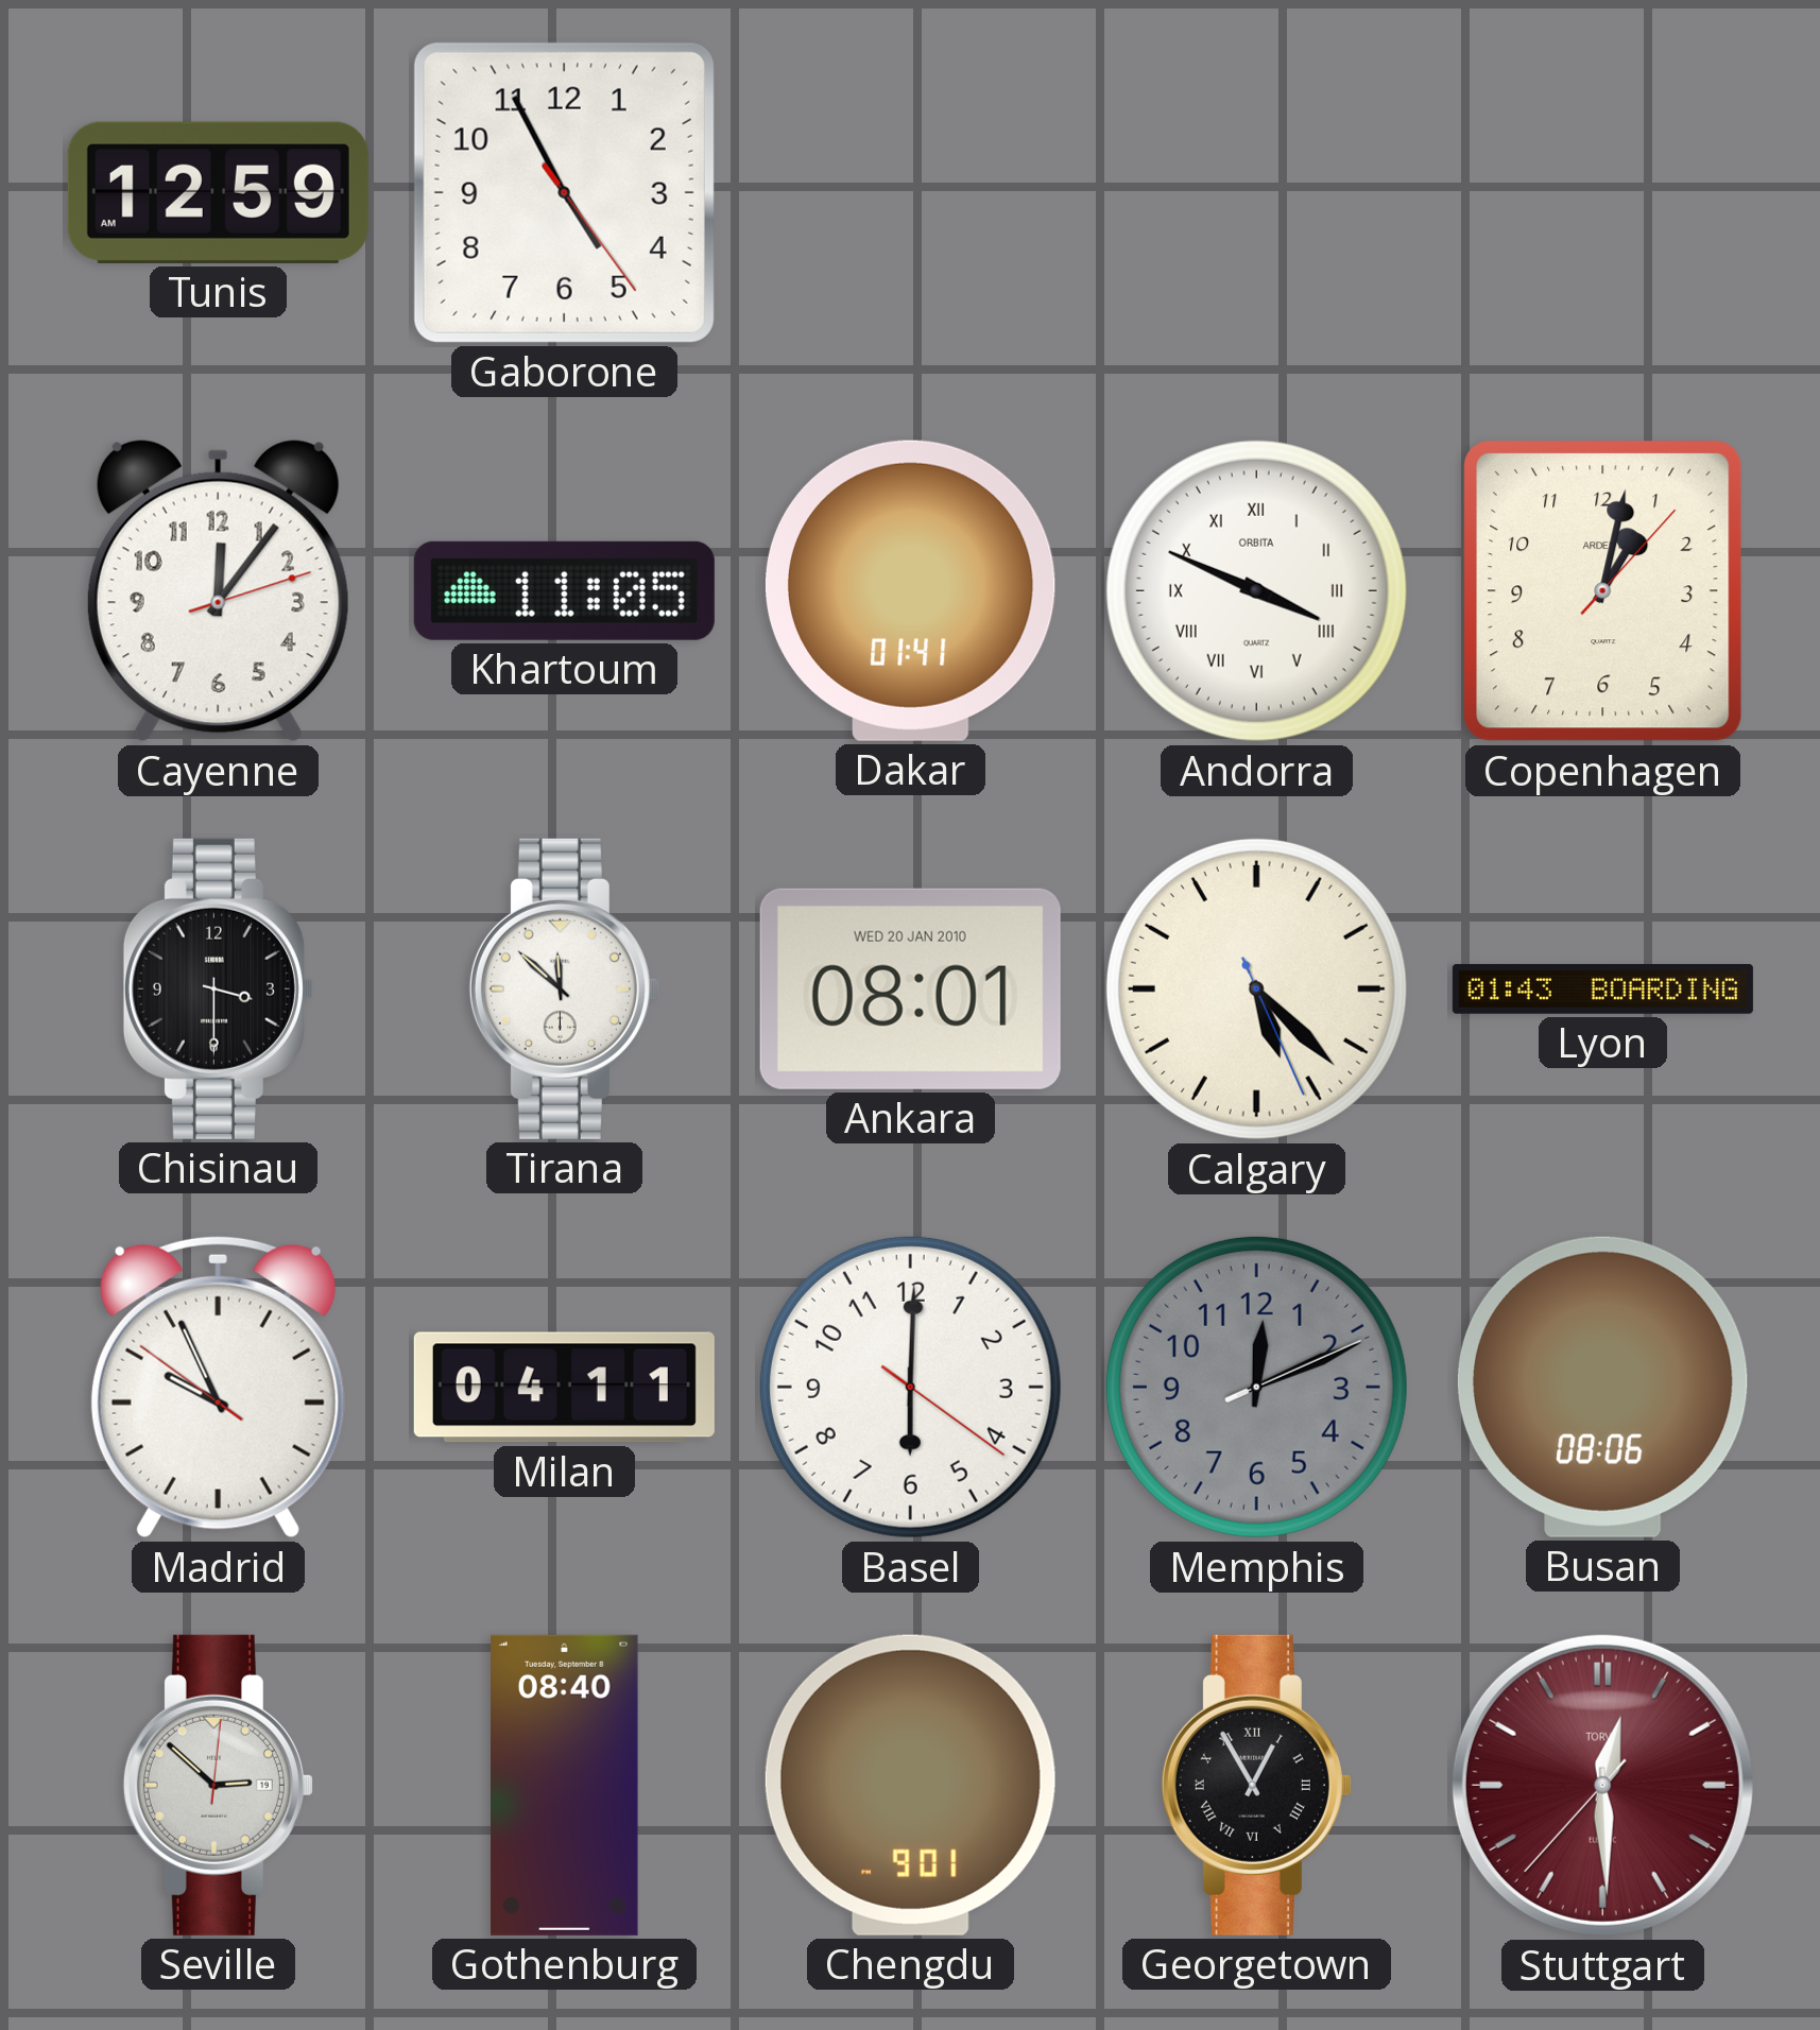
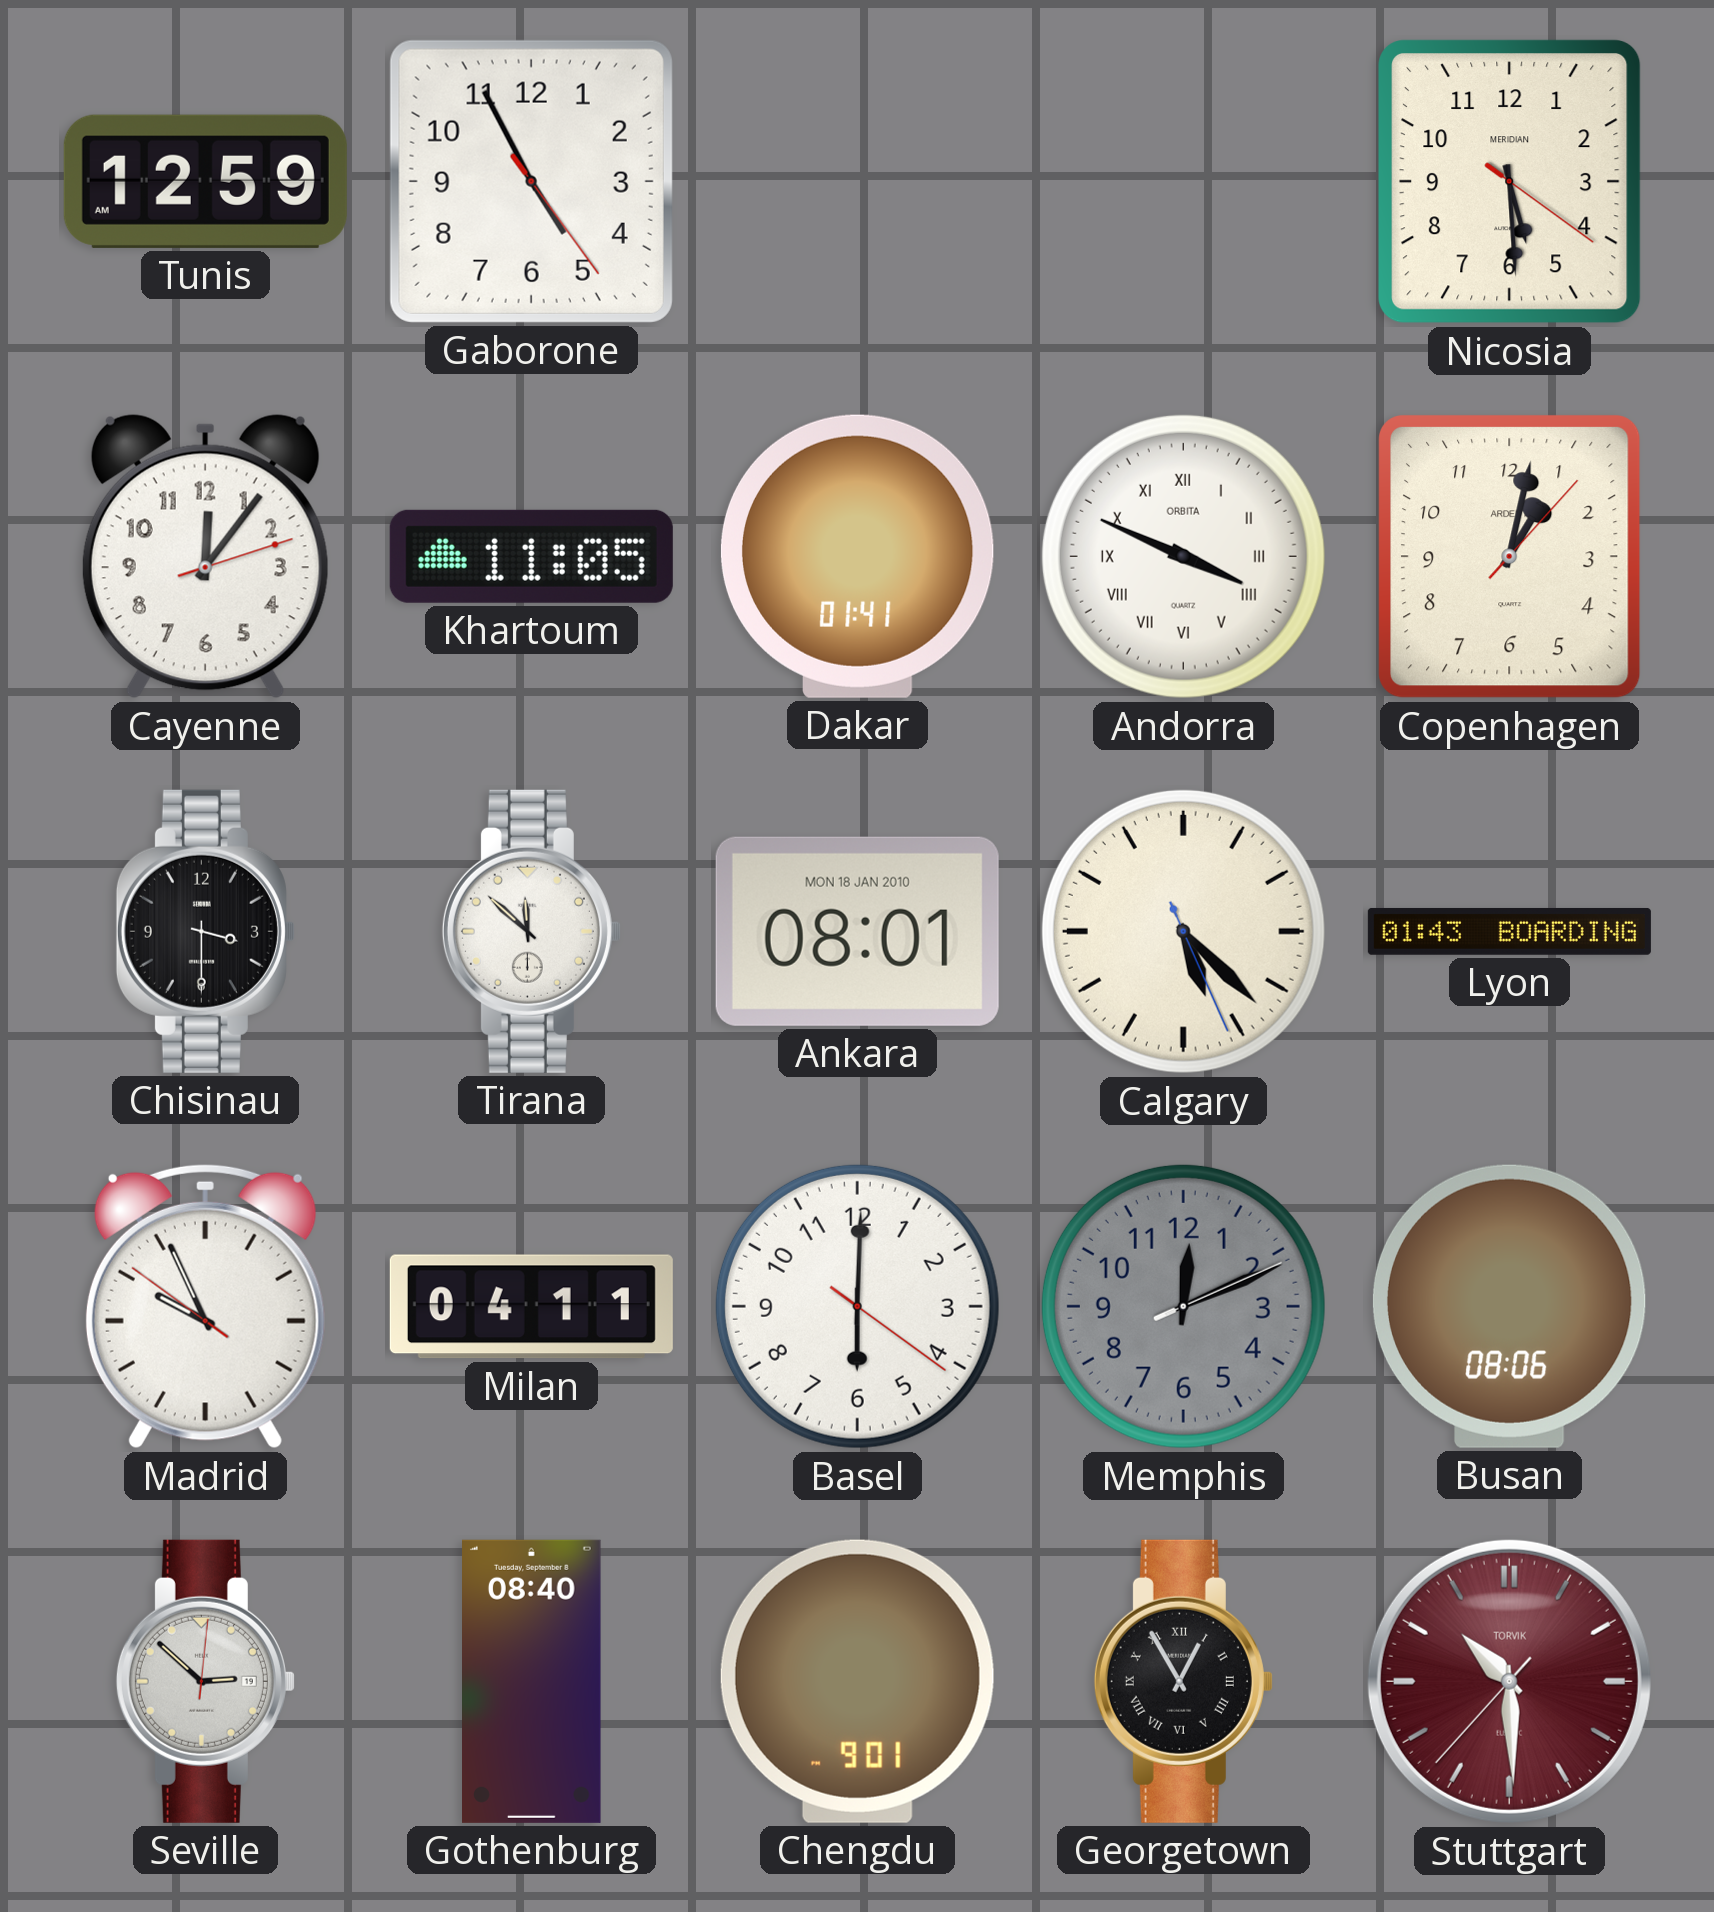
Nicosia: none -> 5:29
Ankara date: WED 20 JAN 2010 -> MON 18 JAN 2010
Stuttgart: 12:29 -> 10:29
